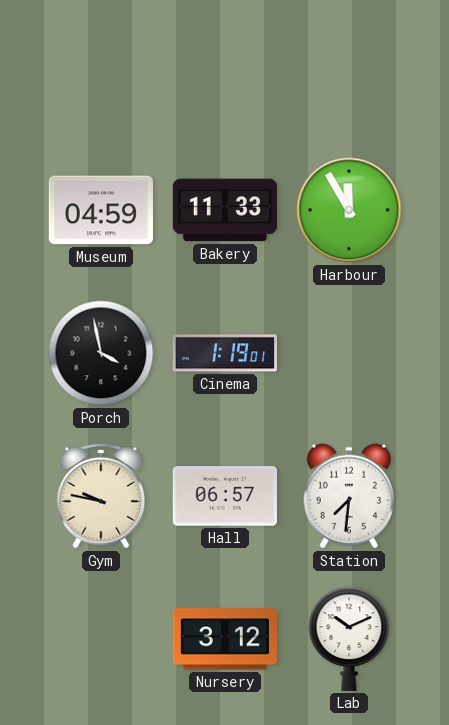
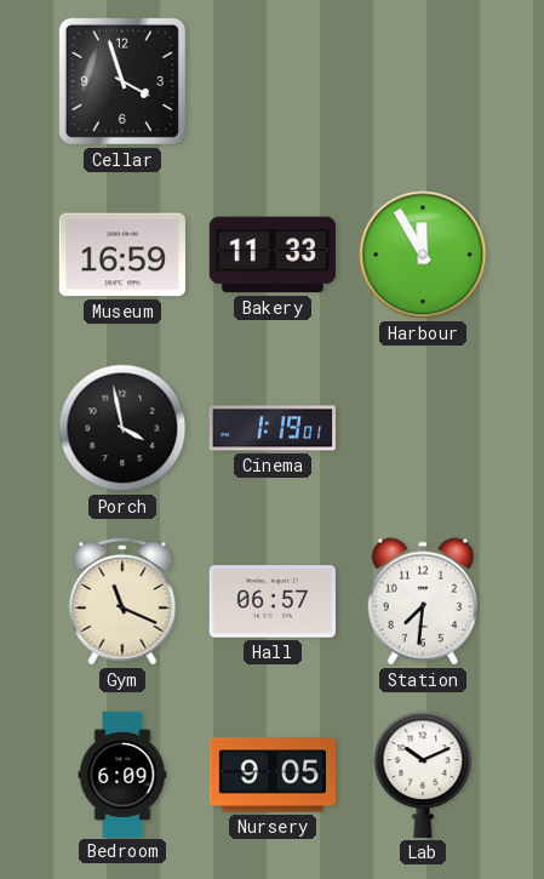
Cellar: none -> 3:57
Museum: 04:59 -> 16:59
Gym: 9:47 -> 11:19
Bedroom: none -> 6:09
Nursery: 3:12 -> 9:05
